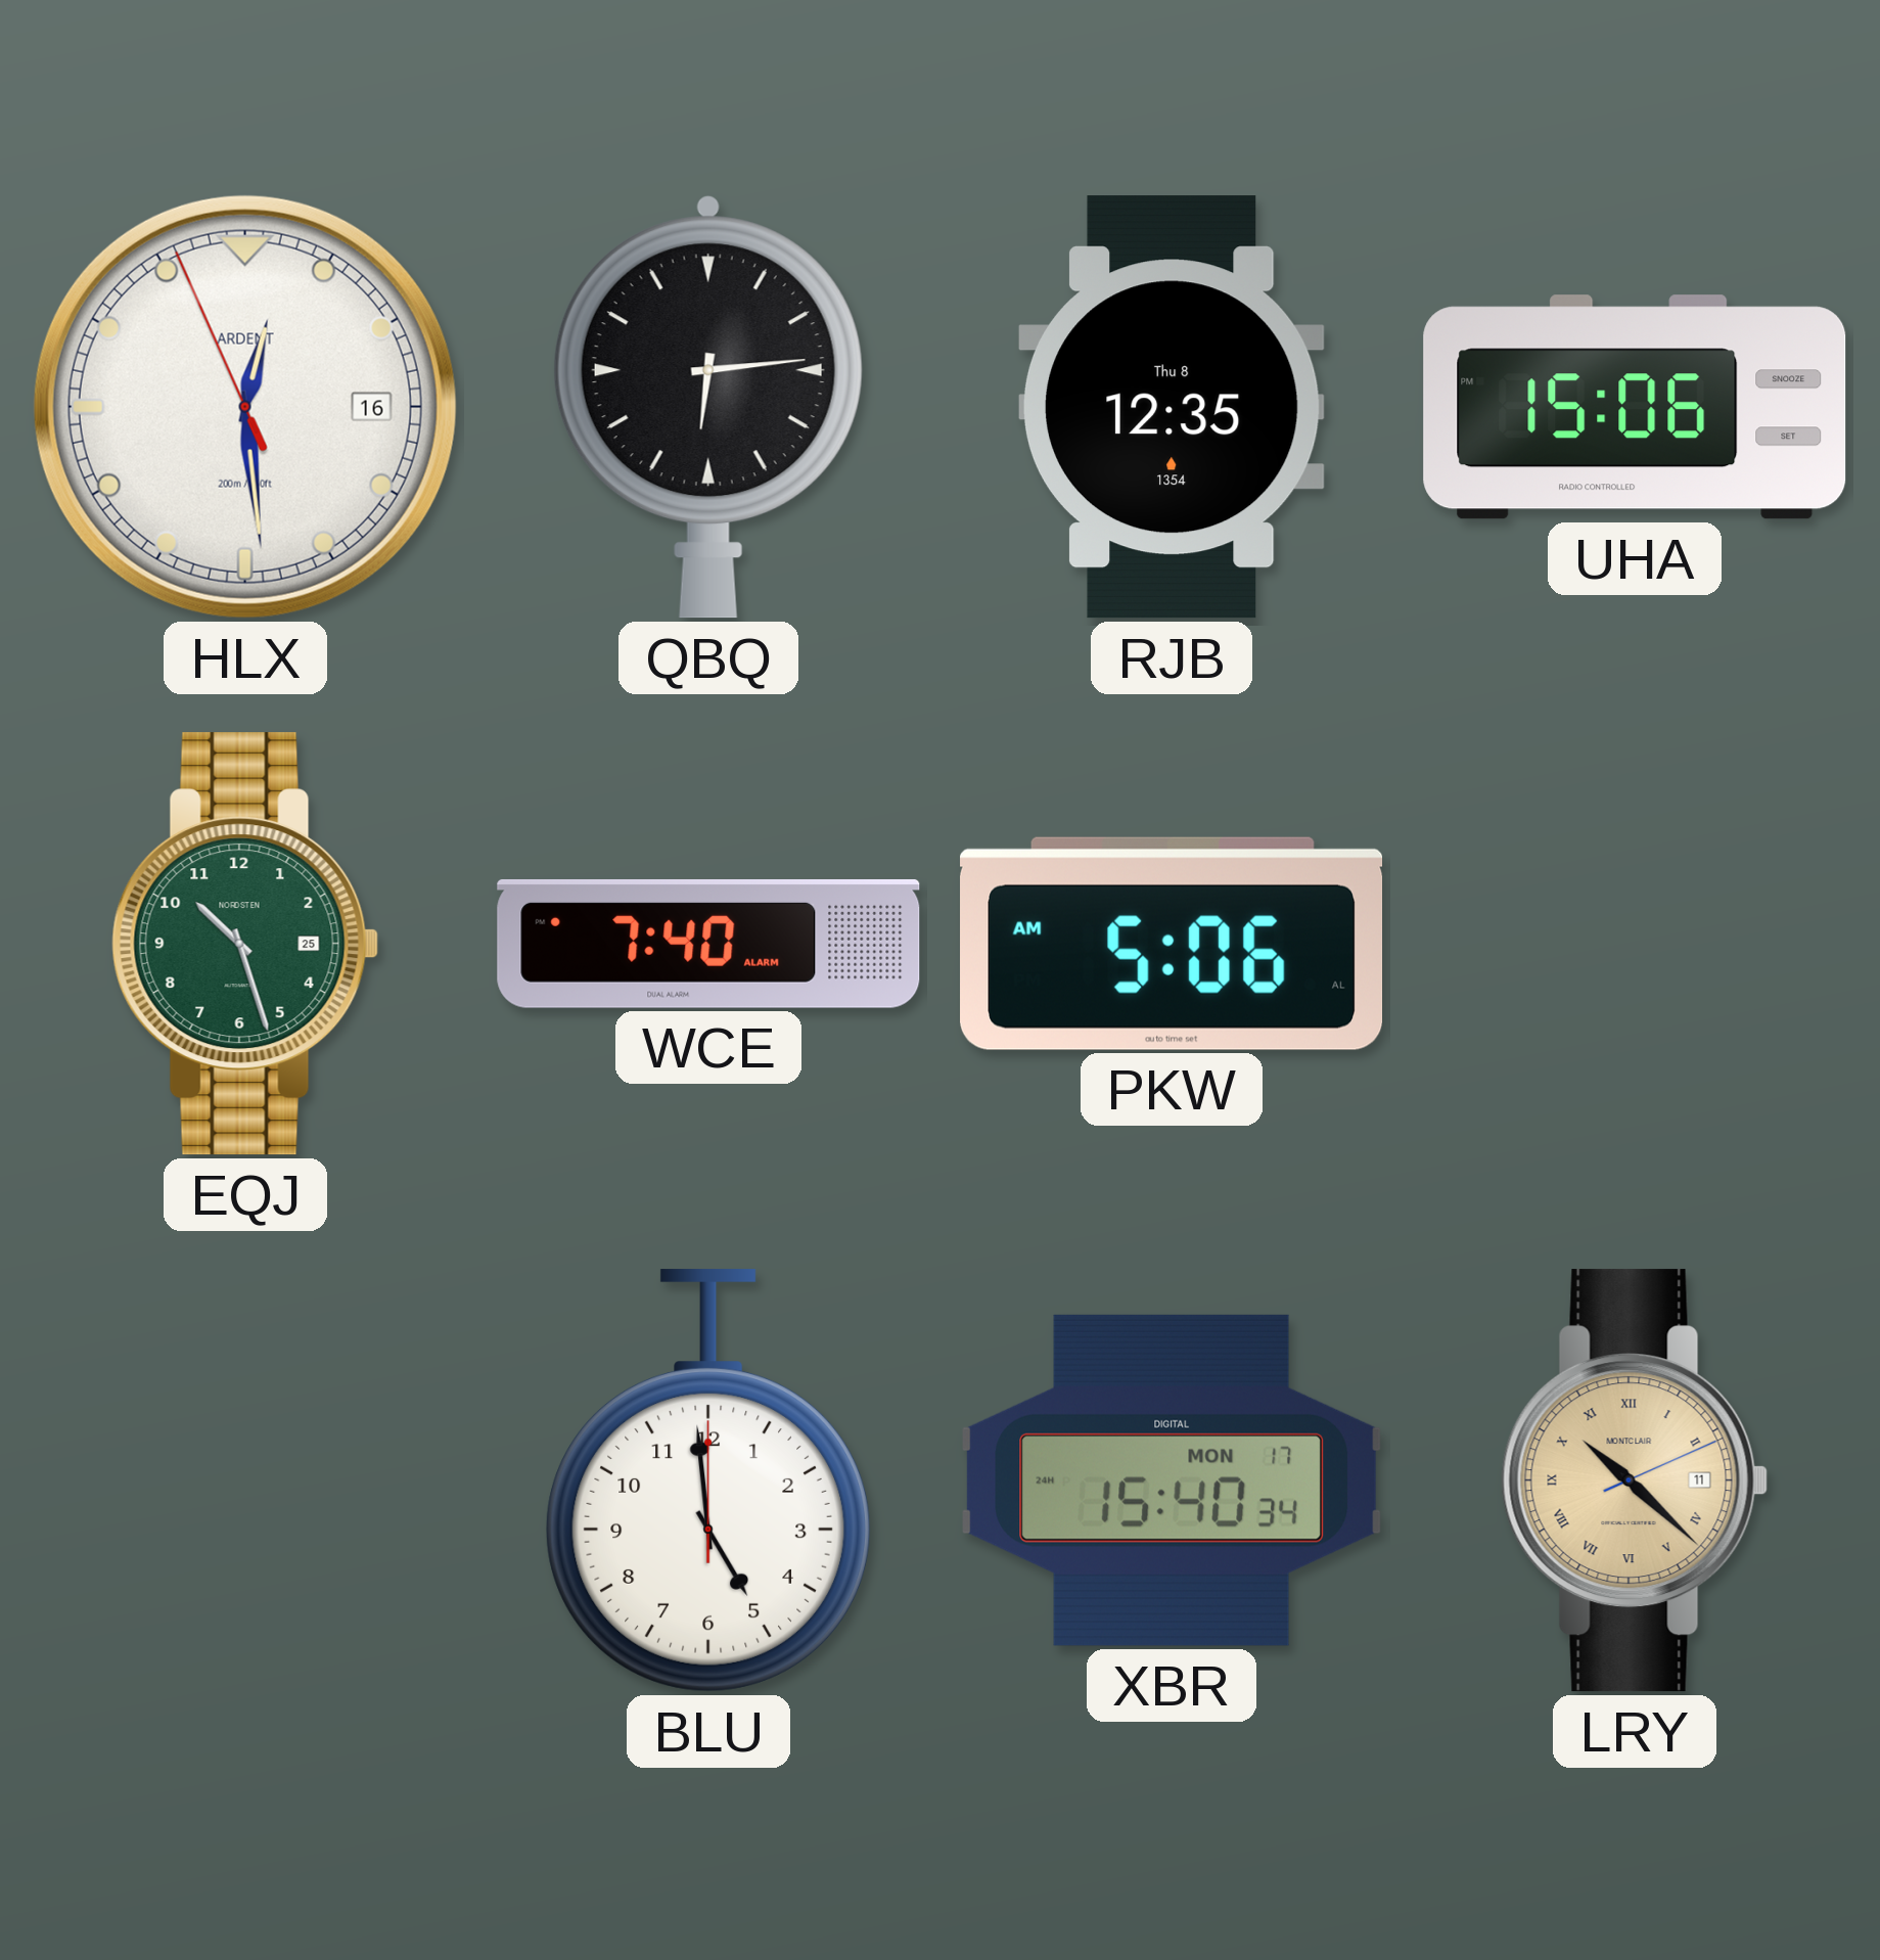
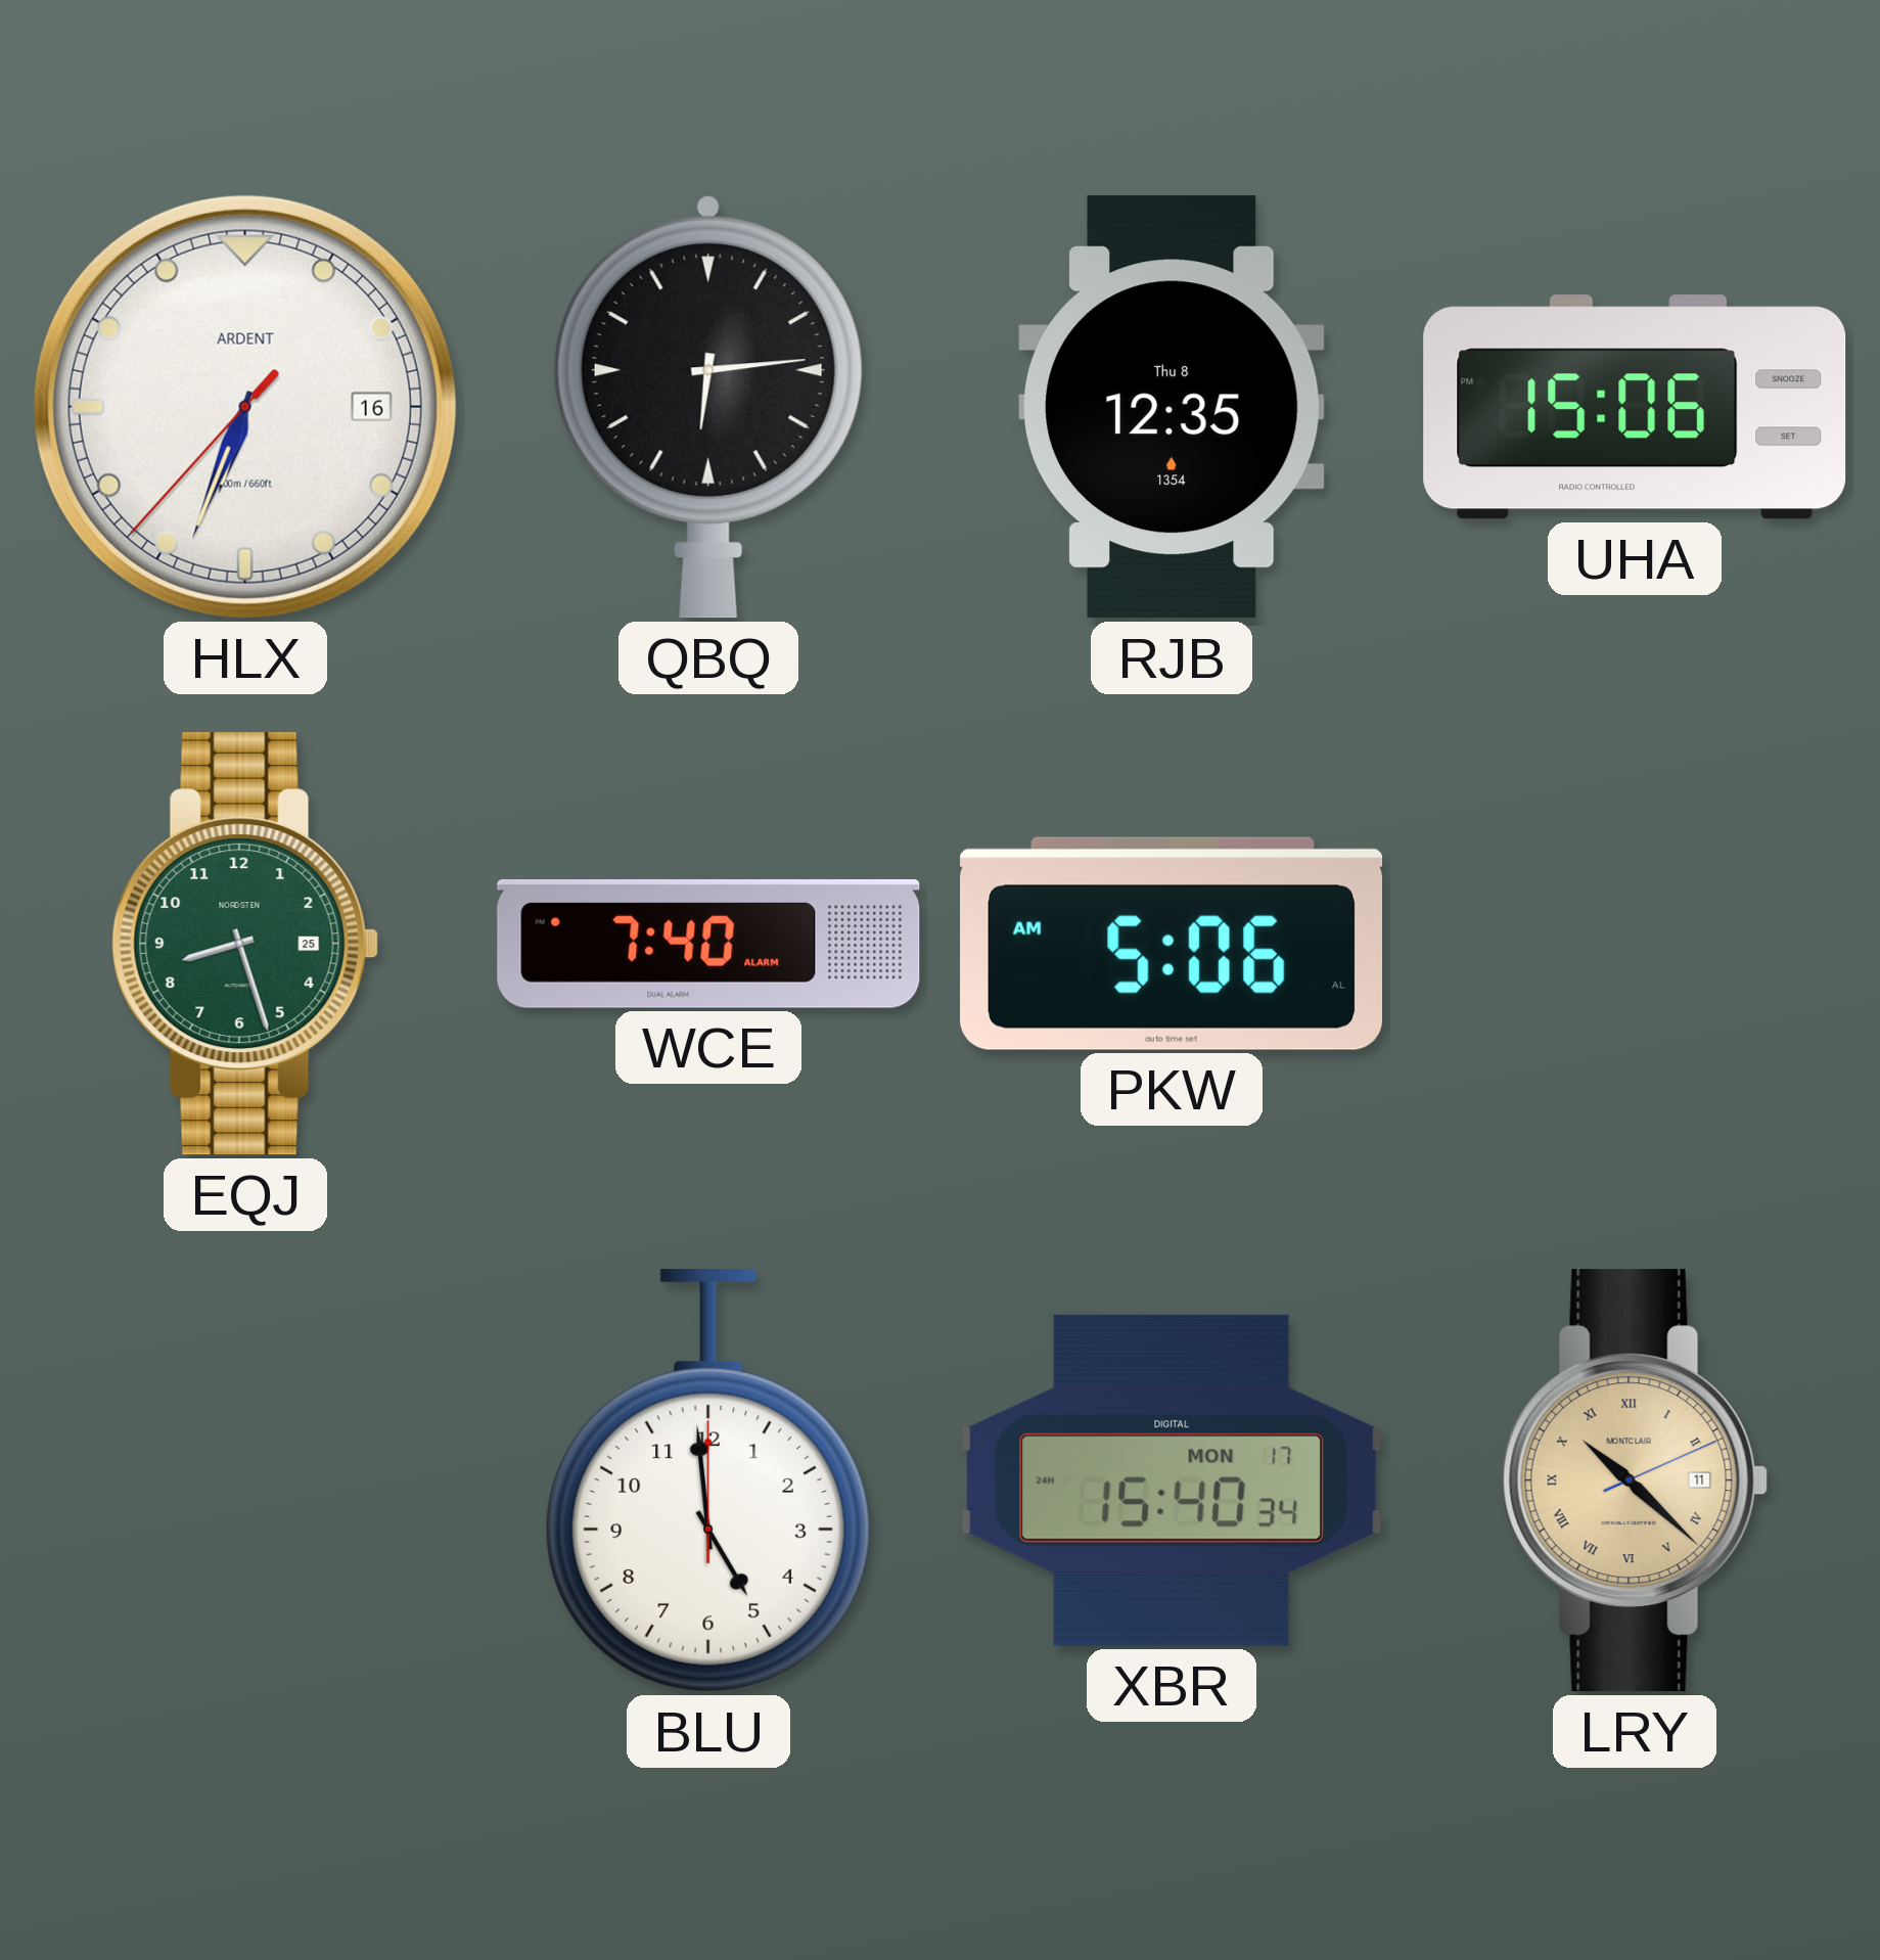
HLX: 12:28 -> 6:33
EQJ: 10:27 -> 8:27
